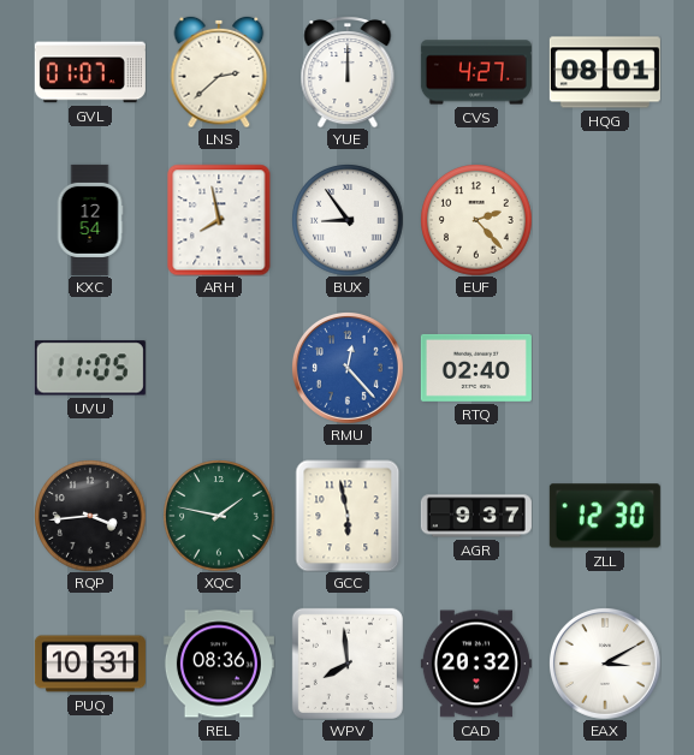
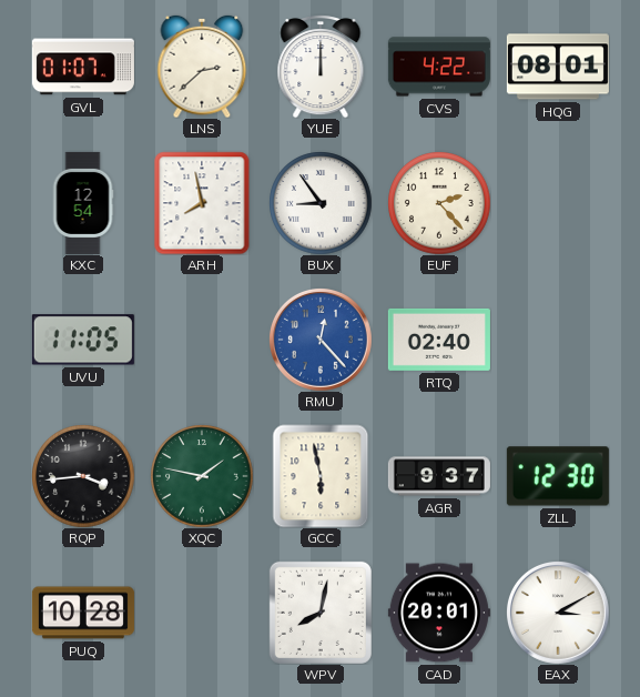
CVS: 4:27 -> 4:22
PUQ: 10:31 -> 10:28
REL: 08:36 -> none
WPV: 7:59 -> 8:02
CAD: 20:32 -> 20:01
